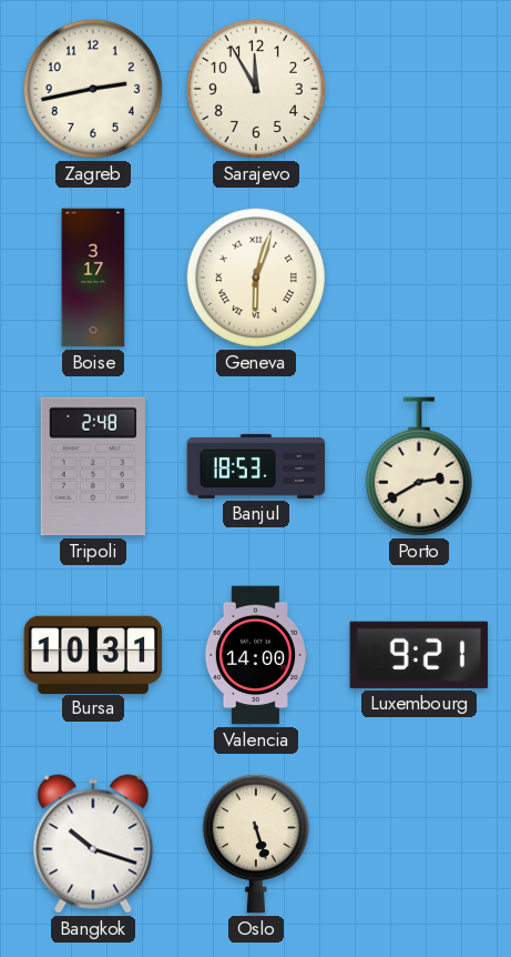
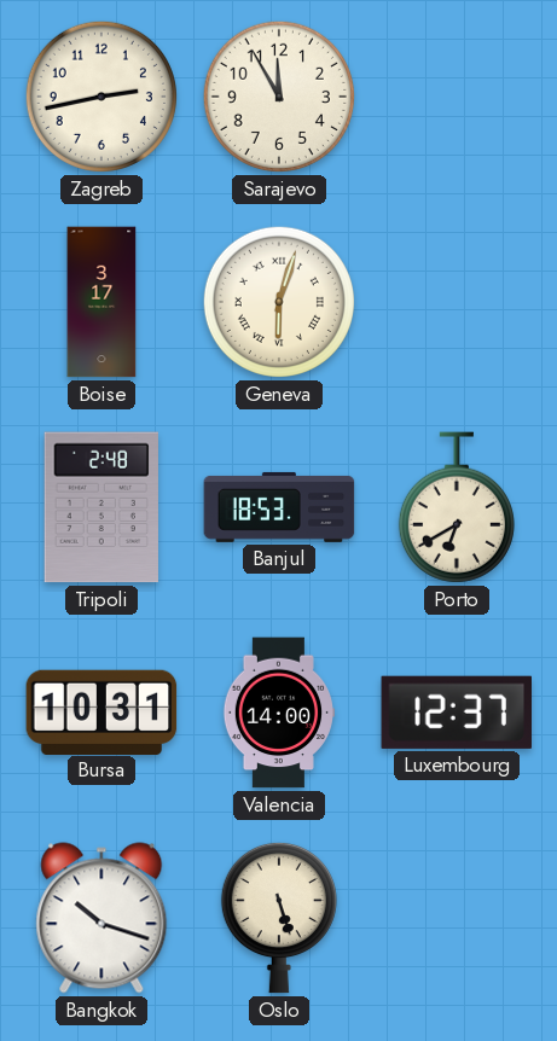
Porto: 2:40 -> 6:40
Luxembourg: 9:21 -> 12:37
